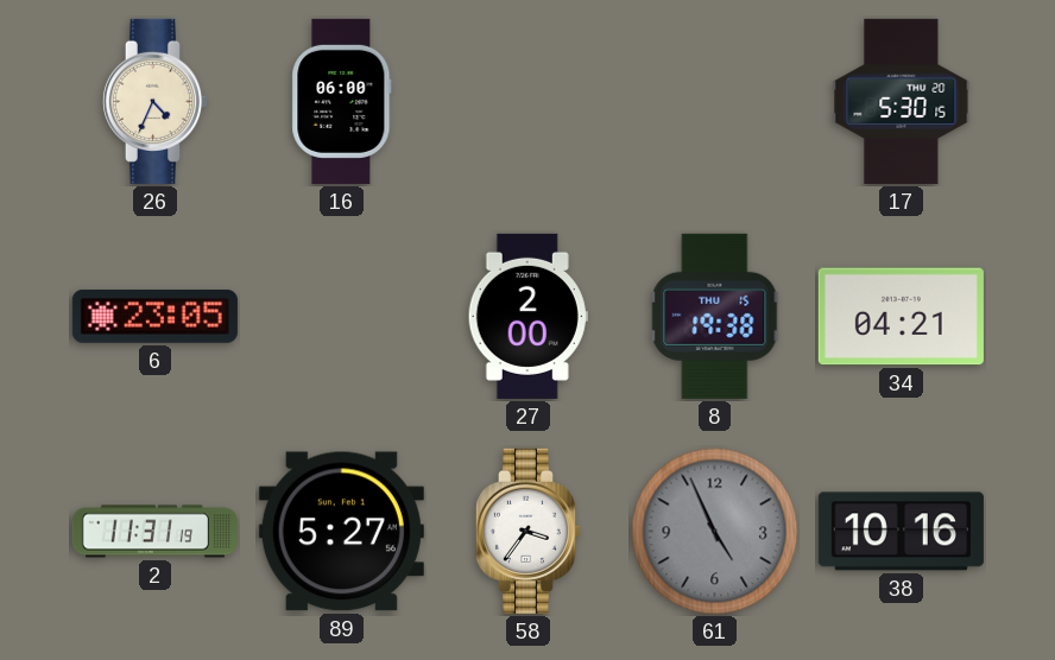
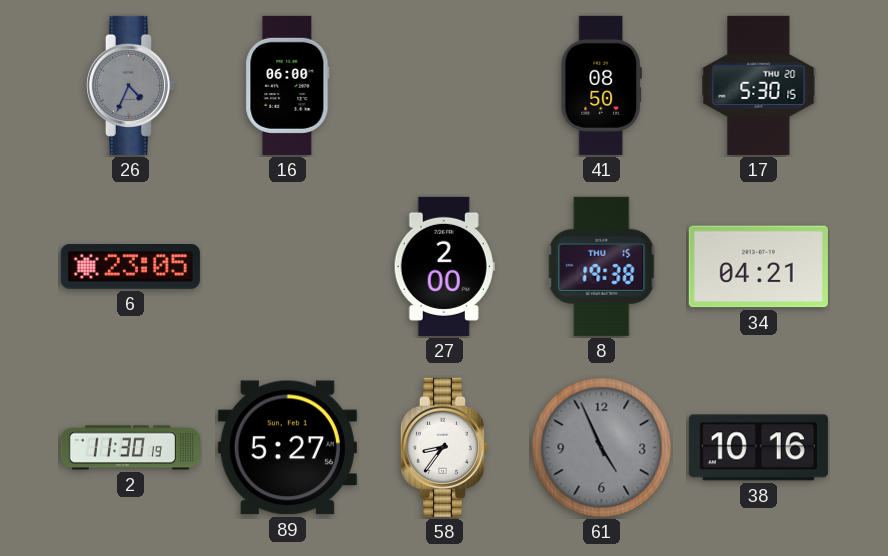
26 dial: cream -> grey
41: none -> 08:50
2: 11:31 -> 11:30
58: 3:36 -> 8:36
